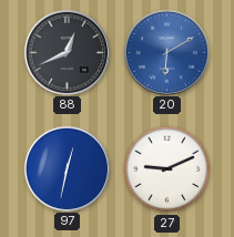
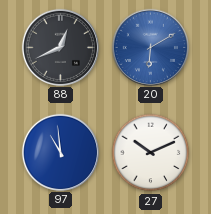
97: 12:32 -> 10:59
27: 9:11 -> 10:11
